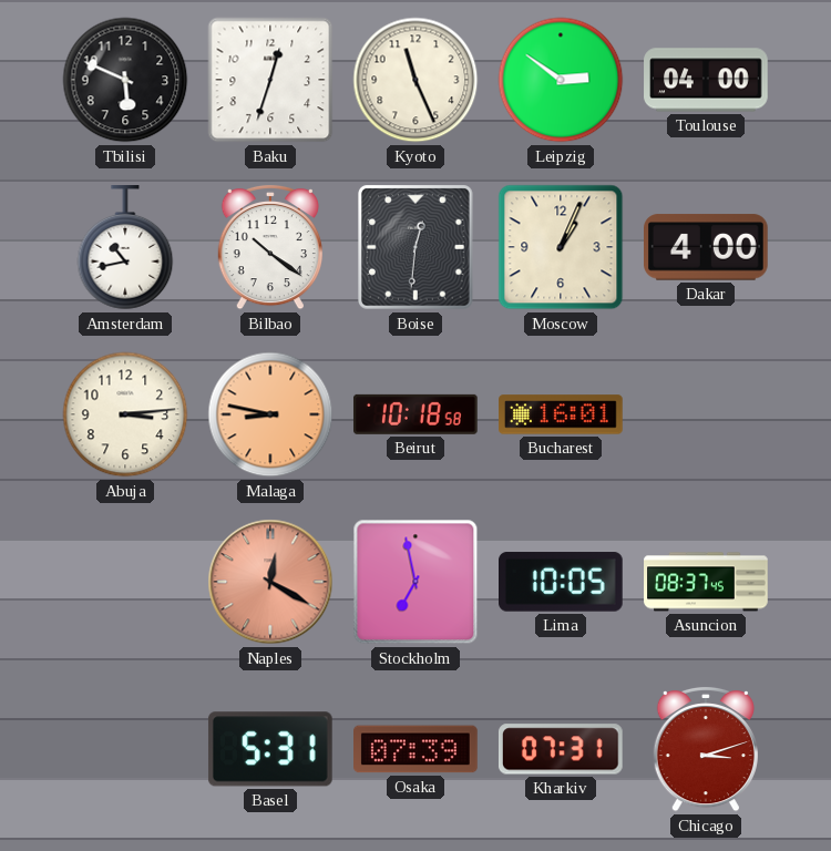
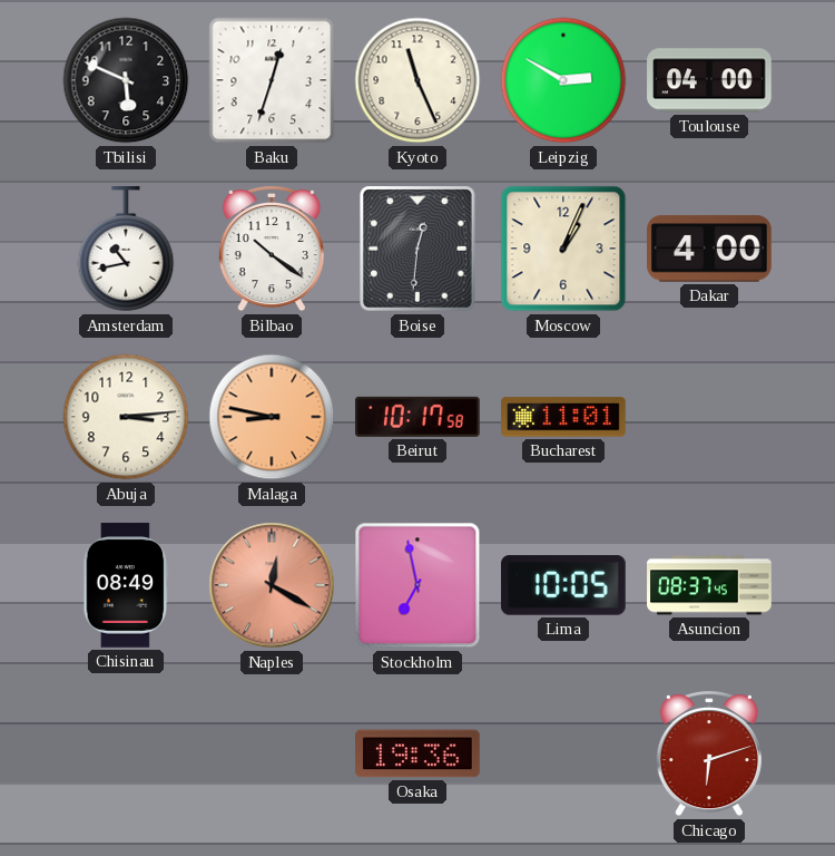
Leipzig: 2:51 -> 2:50
Beirut: 10:18 -> 10:17
Bucharest: 16:01 -> 11:01
Chisinau: none -> 08:49
Basel: 5:31 -> none
Osaka: 07:39 -> 19:36
Kharkiv: 07:31 -> none
Chicago: 3:12 -> 6:12
